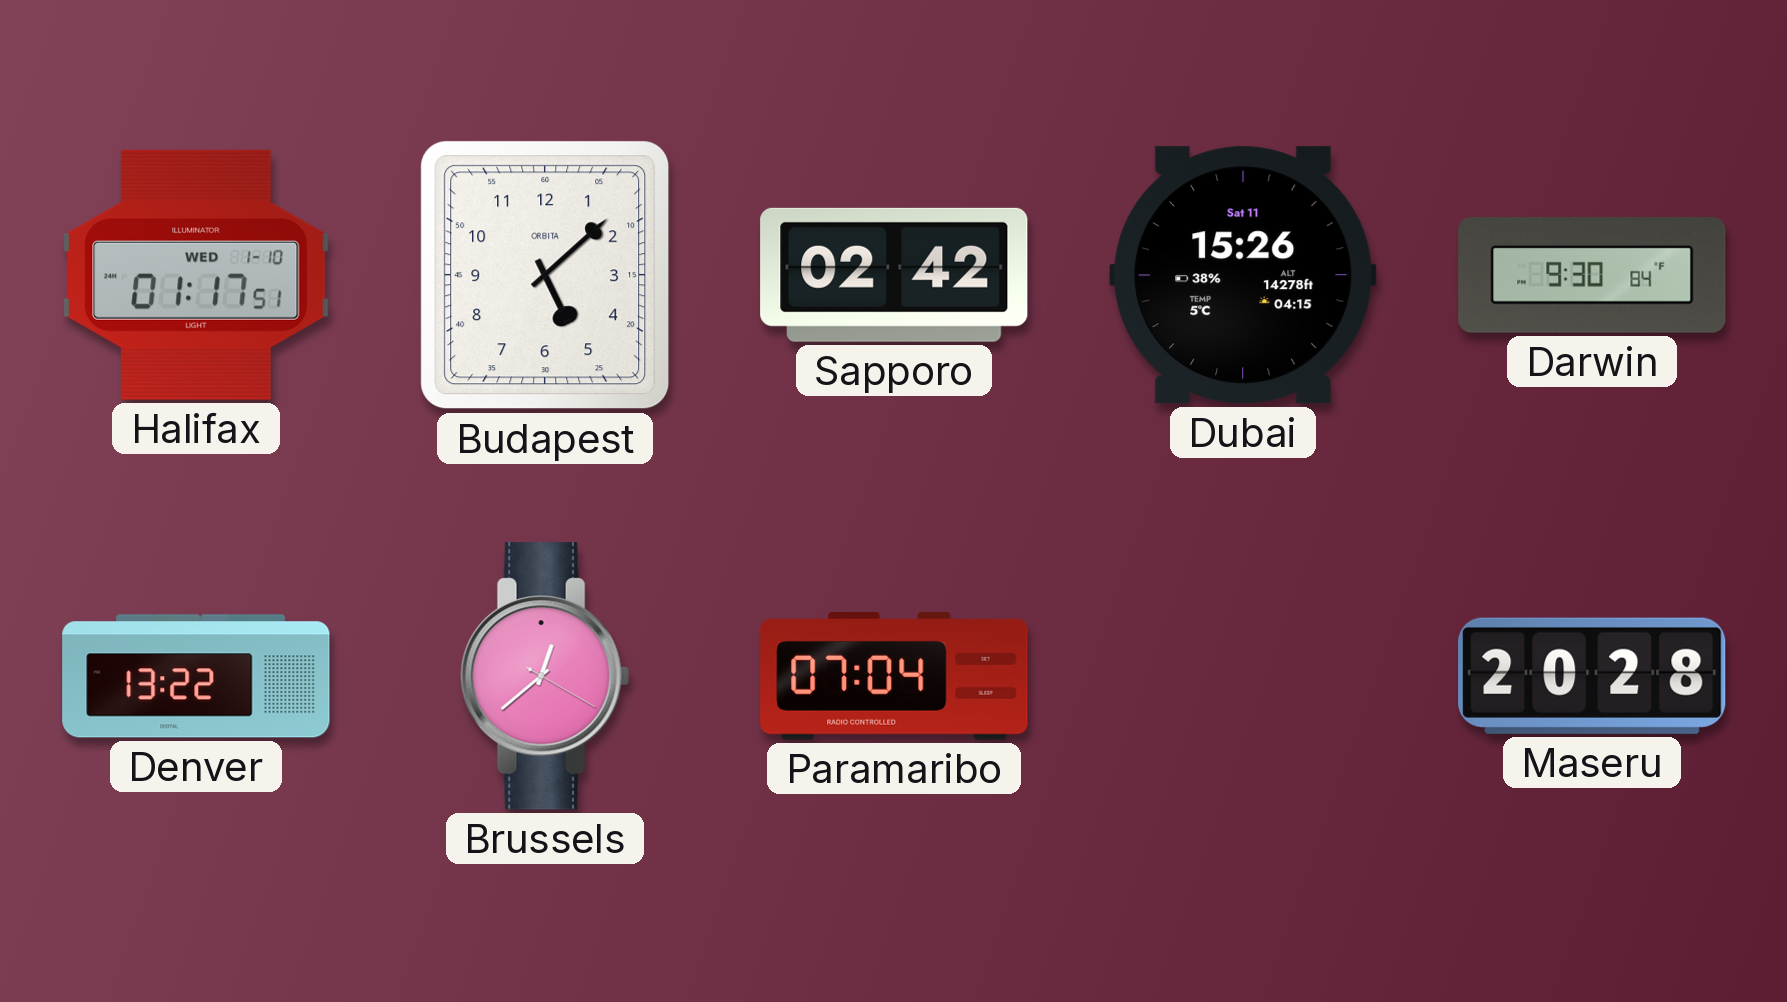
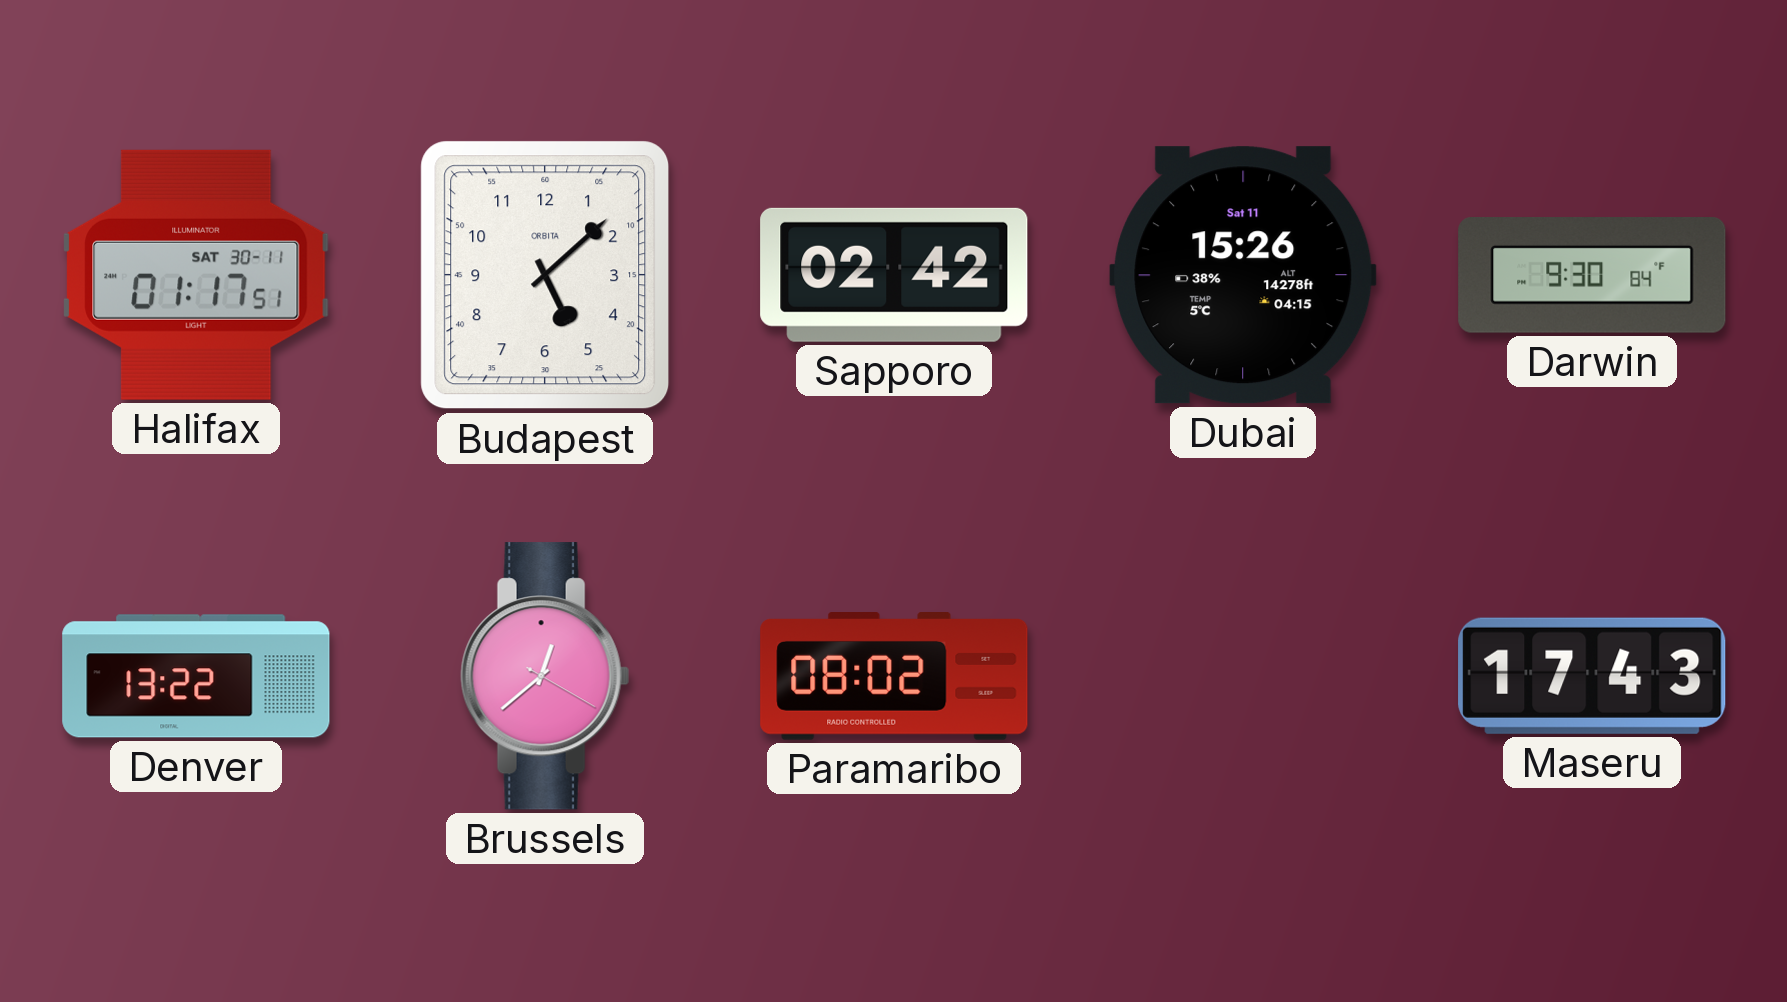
Halifax date: WED 1-10 -> SAT 30-11
Paramaribo: 07:04 -> 08:02
Maseru: 20:28 -> 17:43
